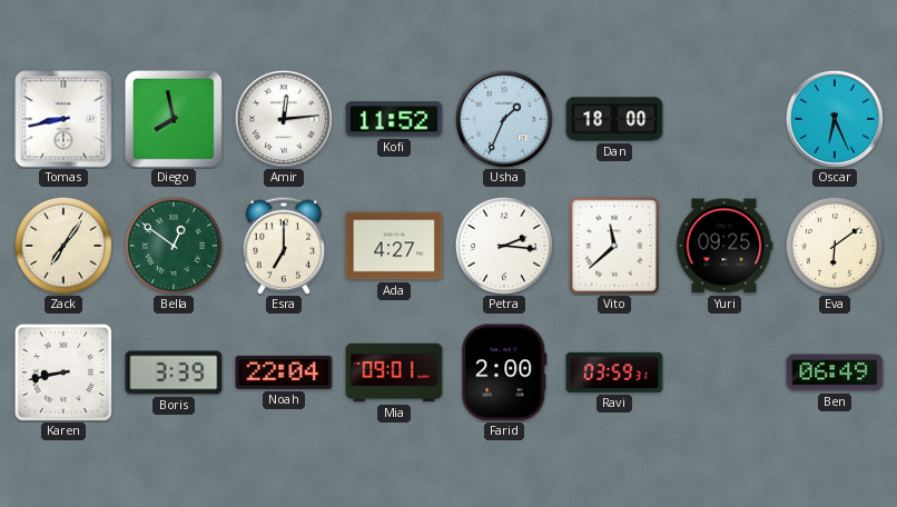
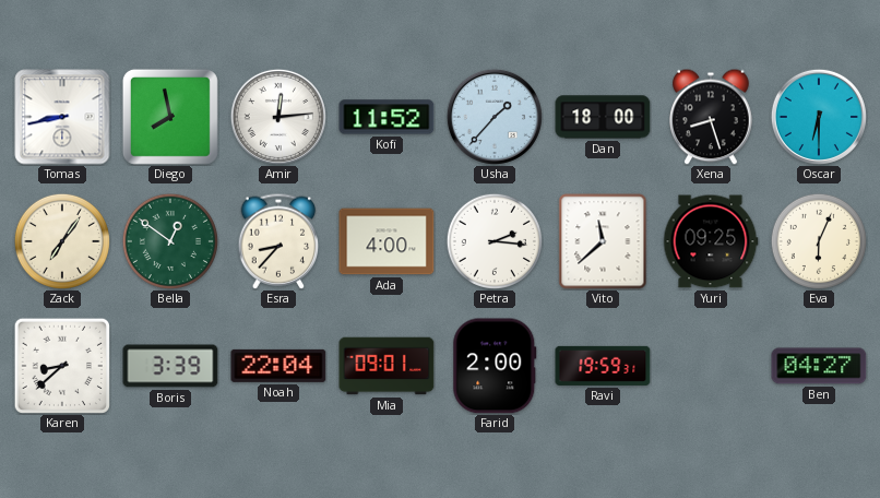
Usha: 1:34 -> 1:37
Xena: none -> 8:27
Oscar: 6:26 -> 6:30
Esra: 7:00 -> 8:37
Ada: 4:27 -> 4:00
Eva: 6:09 -> 6:04
Karen: 8:43 -> 8:38
Ravi: 03:59 -> 19:59
Ben: 06:49 -> 04:27
